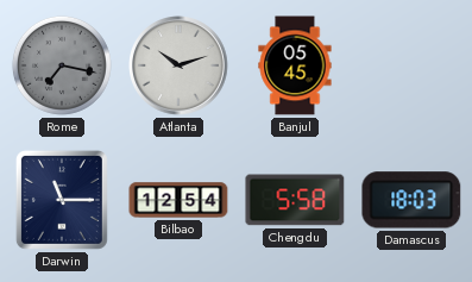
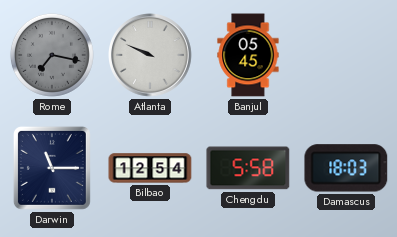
Atlanta: 10:12 -> 9:49
